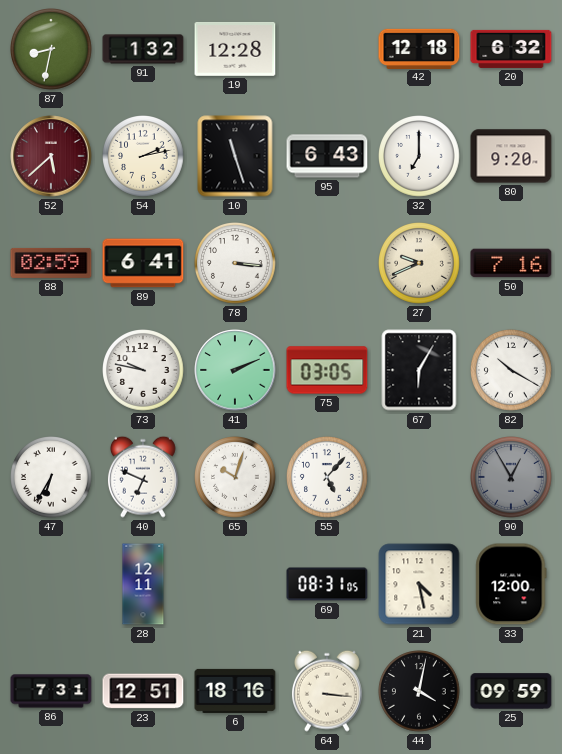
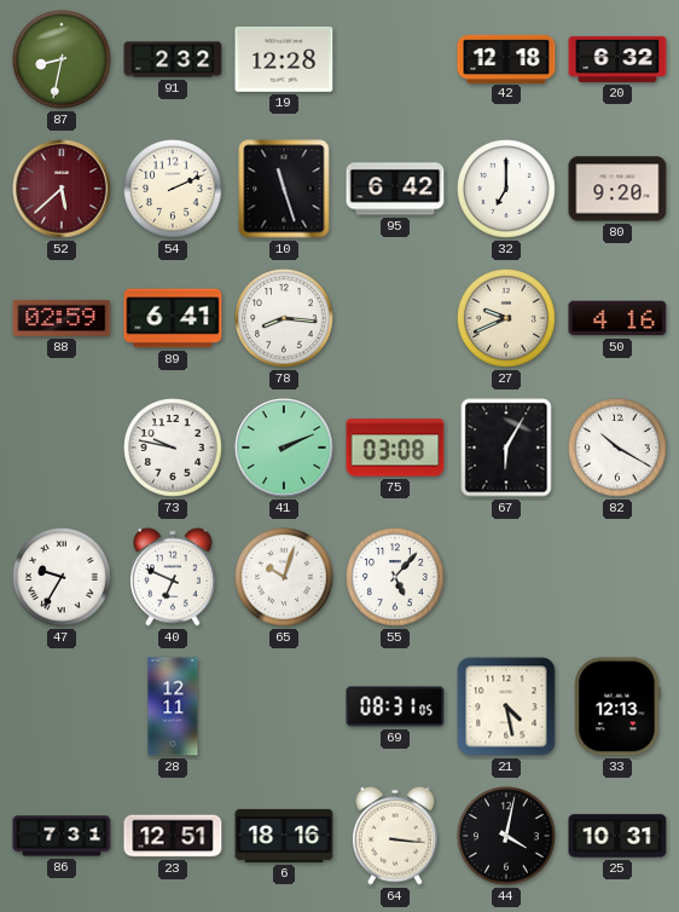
91: 1:32 -> 2:32
54: 2:13 -> 2:11
95: 6:43 -> 6:42
78: 3:16 -> 8:16
50: 7:16 -> 4:16
75: 03:05 -> 03:08
47: 6:35 -> 9:35
90: 12:55 -> none
33: 12:00 -> 12:13
25: 09:59 -> 10:31
